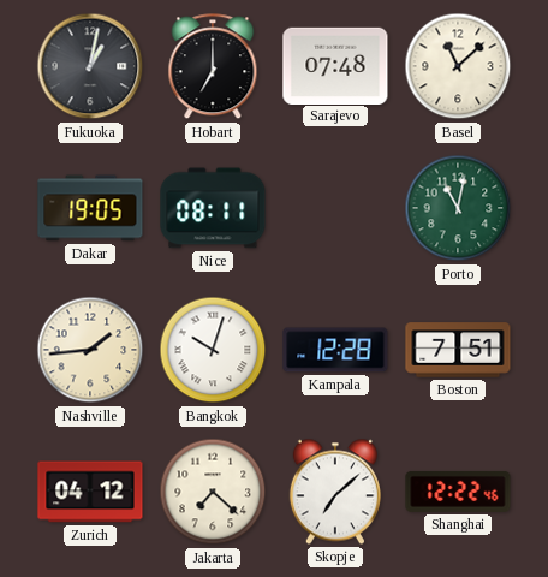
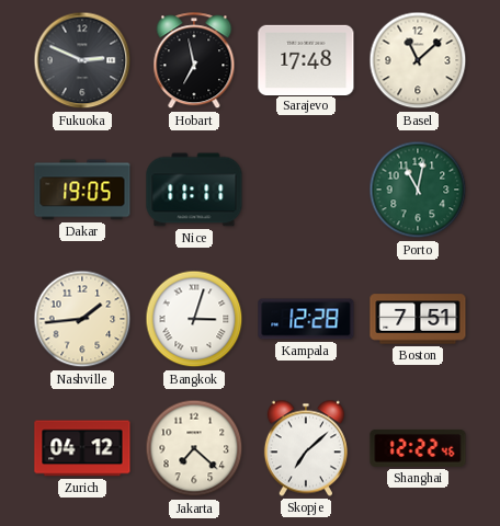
Fukuoka: 1:02 -> 2:49
Hobart: 7:00 -> 6:58
Sarajevo: 07:48 -> 17:48
Nice: 08:11 -> 11:11
Bangkok: 10:03 -> 3:03
